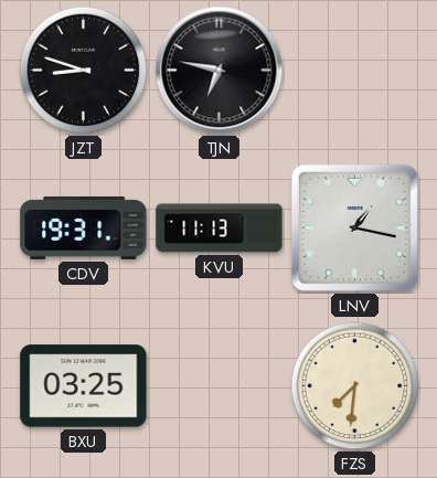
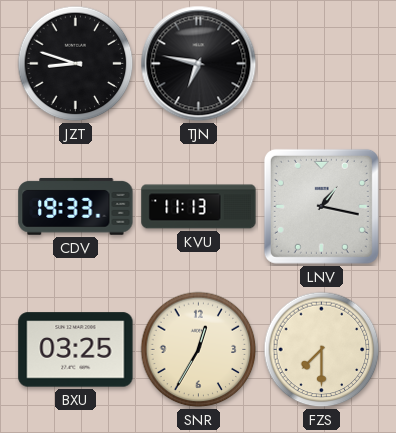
CDV: 19:31 -> 19:33
SNR: none -> 12:35
FZS: 7:31 -> 7:30
